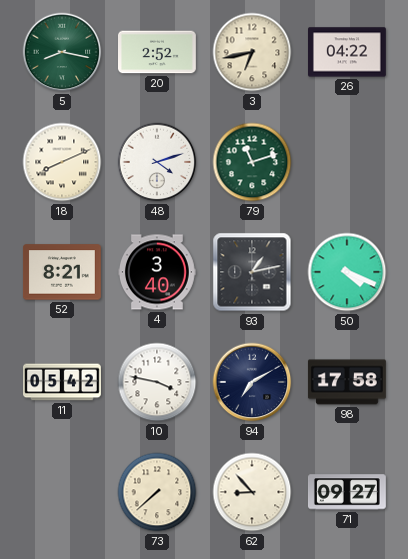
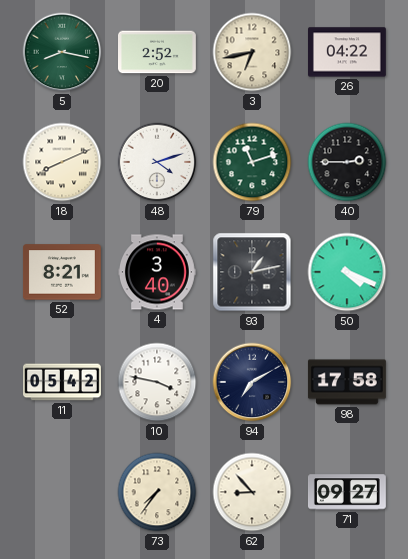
40: none -> 2:45
73: 7:38 -> 7:36
